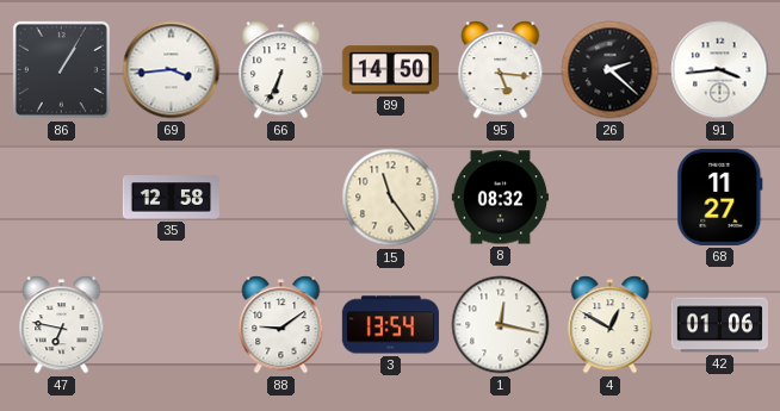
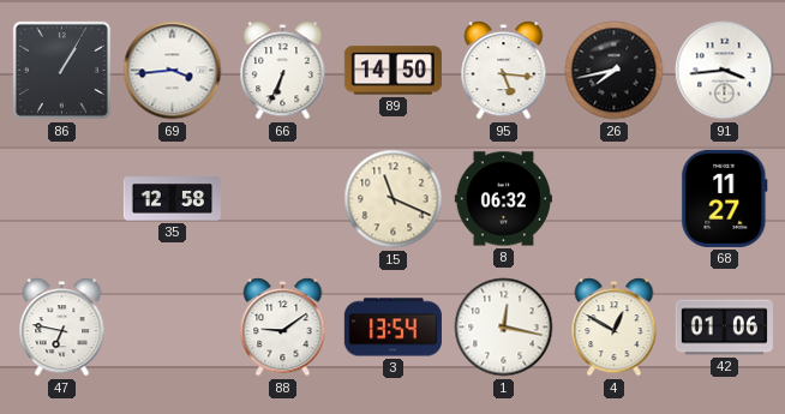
26: 2:22 -> 7:43
15: 11:24 -> 11:19
8: 08:32 -> 06:32
